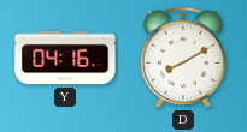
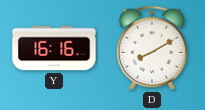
Y: 04:16 -> 16:16
